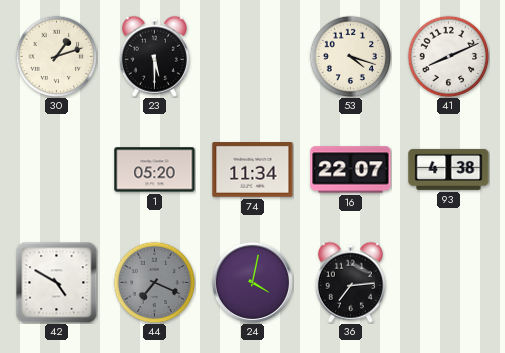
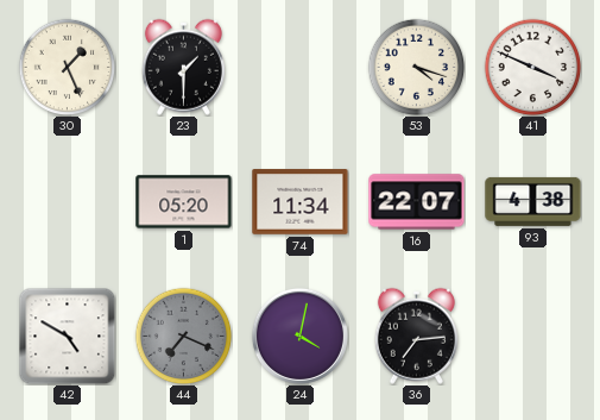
30: 1:12 -> 1:26
23: 5:30 -> 1:30
41: 8:11 -> 3:49
